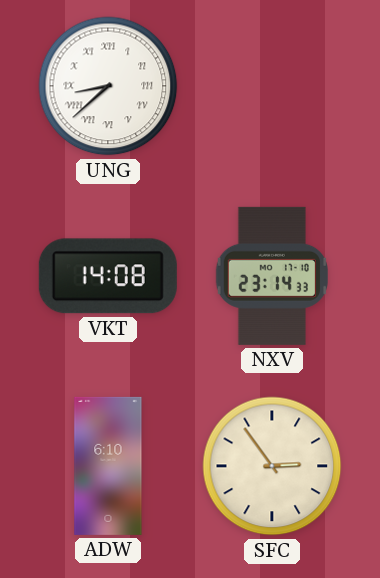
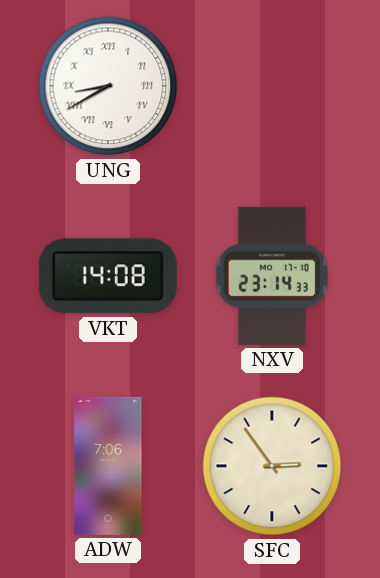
UNG: 8:38 -> 8:40
ADW: 6:10 -> 7:06
